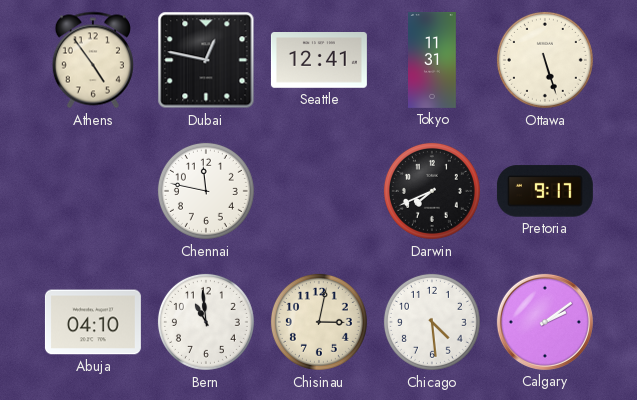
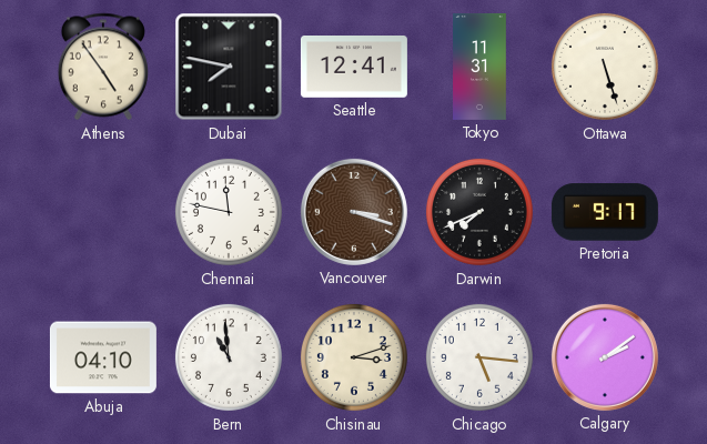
Dubai: 12:47 -> 7:47
Vancouver: none -> 3:18
Chisinau: 3:02 -> 3:12
Chicago: 4:29 -> 5:16
